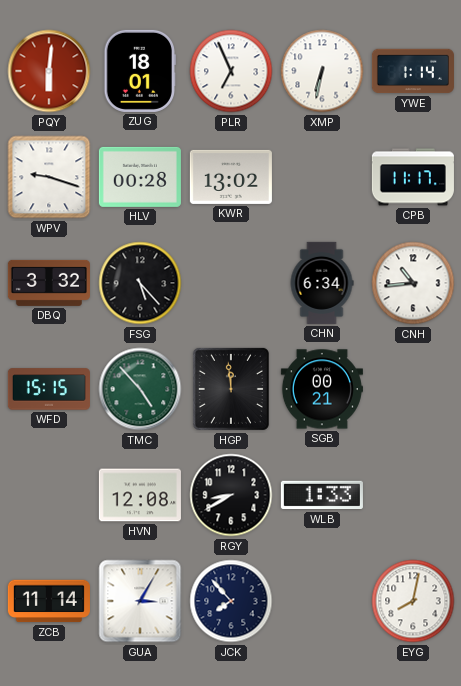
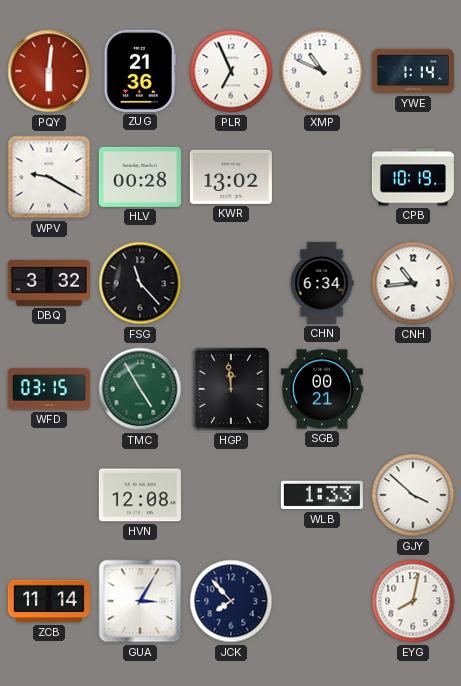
ZUG: 18:01 -> 21:36
XMP: 6:32 -> 10:49
WPV: 9:18 -> 9:20
CPB: 11:17 -> 10:19
FSG: 5:23 -> 11:23
WFD: 15:15 -> 03:15
TMC: 4:53 -> 4:55
RGY: 8:40 -> none
GJY: none -> 3:52
